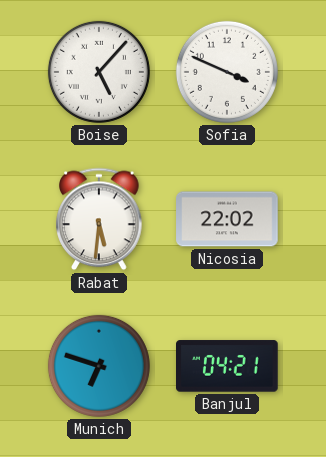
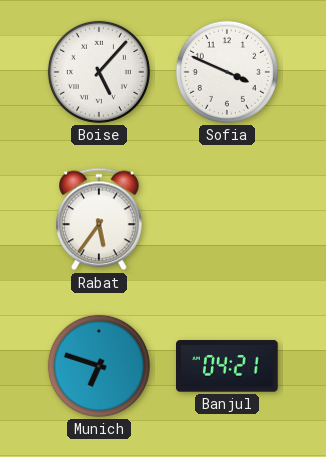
Rabat: 5:31 -> 5:36
Nicosia: 22:02 -> none
